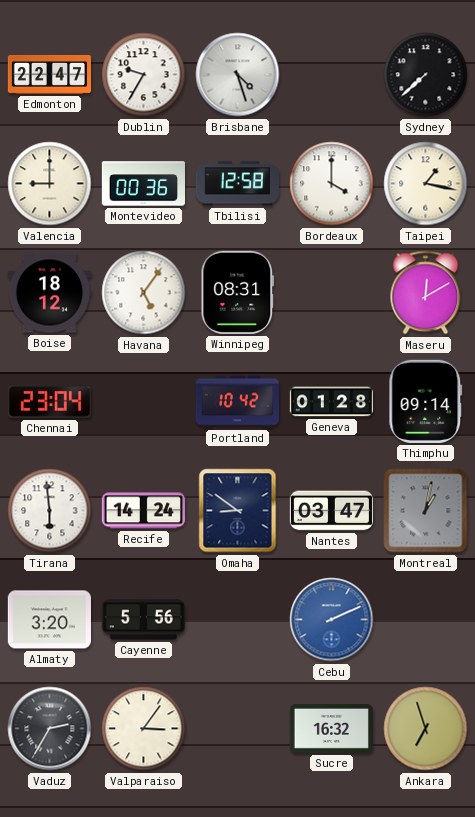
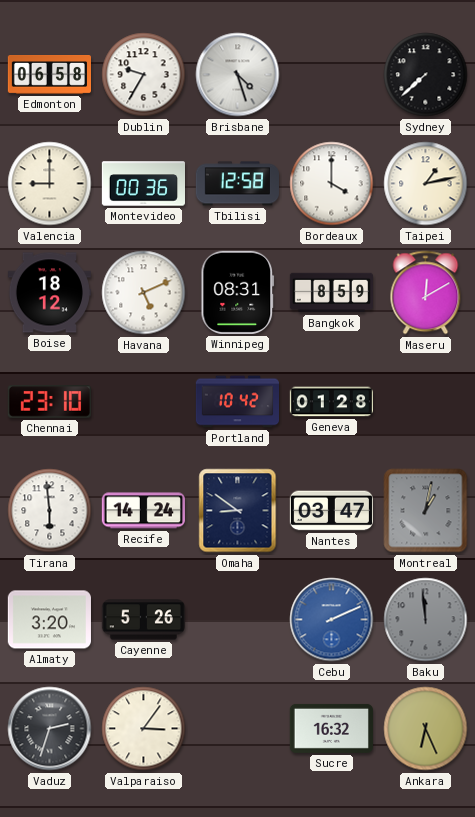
Edmonton: 22:47 -> 06:58
Taipei: 1:17 -> 1:13
Havana: 5:06 -> 5:11
Bangkok: none -> 8:59
Chennai: 23:04 -> 23:10
Thimphu: 09:14 -> none
Cayenne: 5:56 -> 5:26
Baku: none -> 11:59
Vaduz: 2:35 -> 2:33
Ankara: 6:57 -> 6:26
